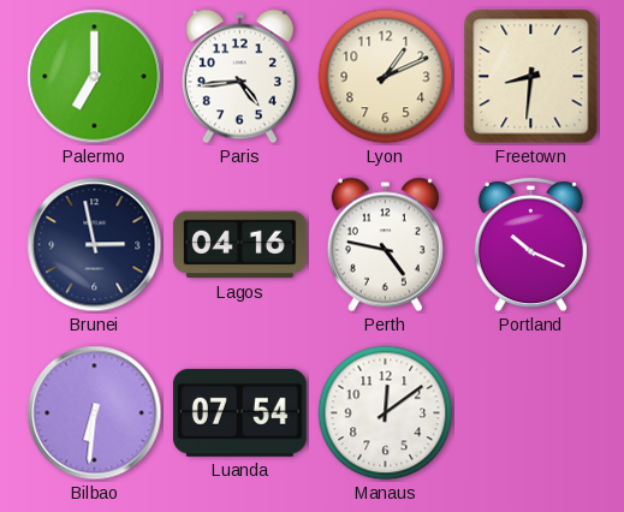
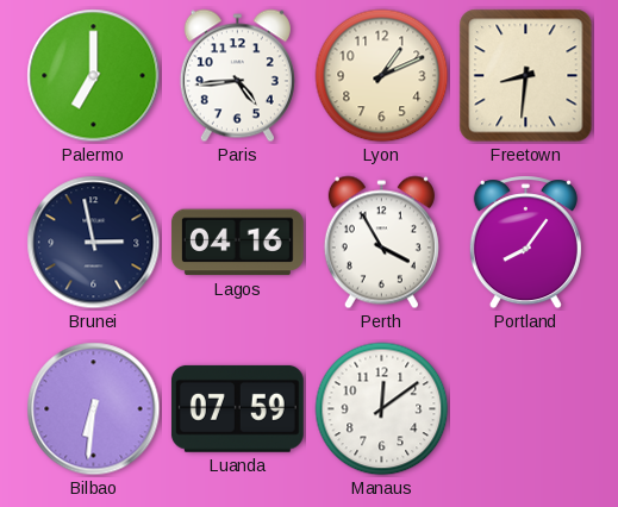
Perth: 4:47 -> 3:55
Portland: 10:19 -> 8:06
Luanda: 07:54 -> 07:59
